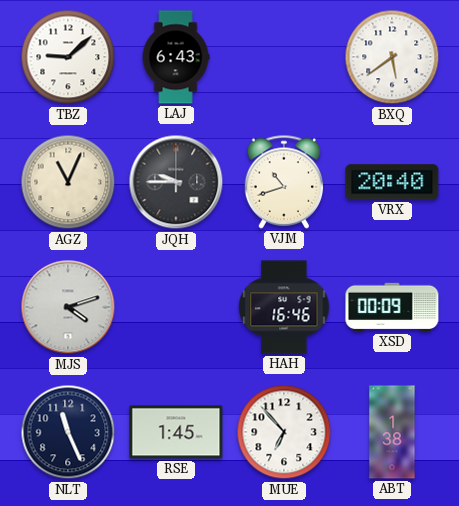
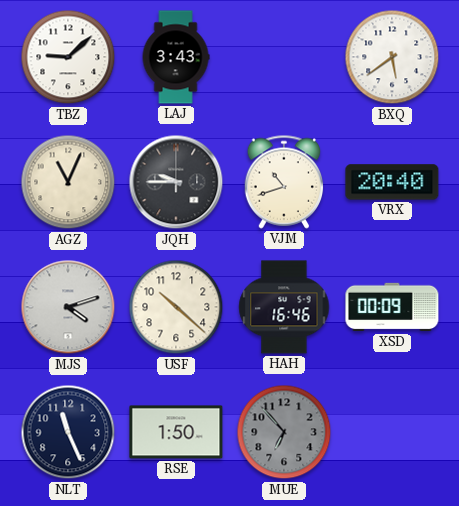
LAJ: 6:43 -> 3:43
USF: none -> 10:22
RSE: 1:45 -> 1:50
MUE dial: white -> grey
ABT: 1:38 -> none
